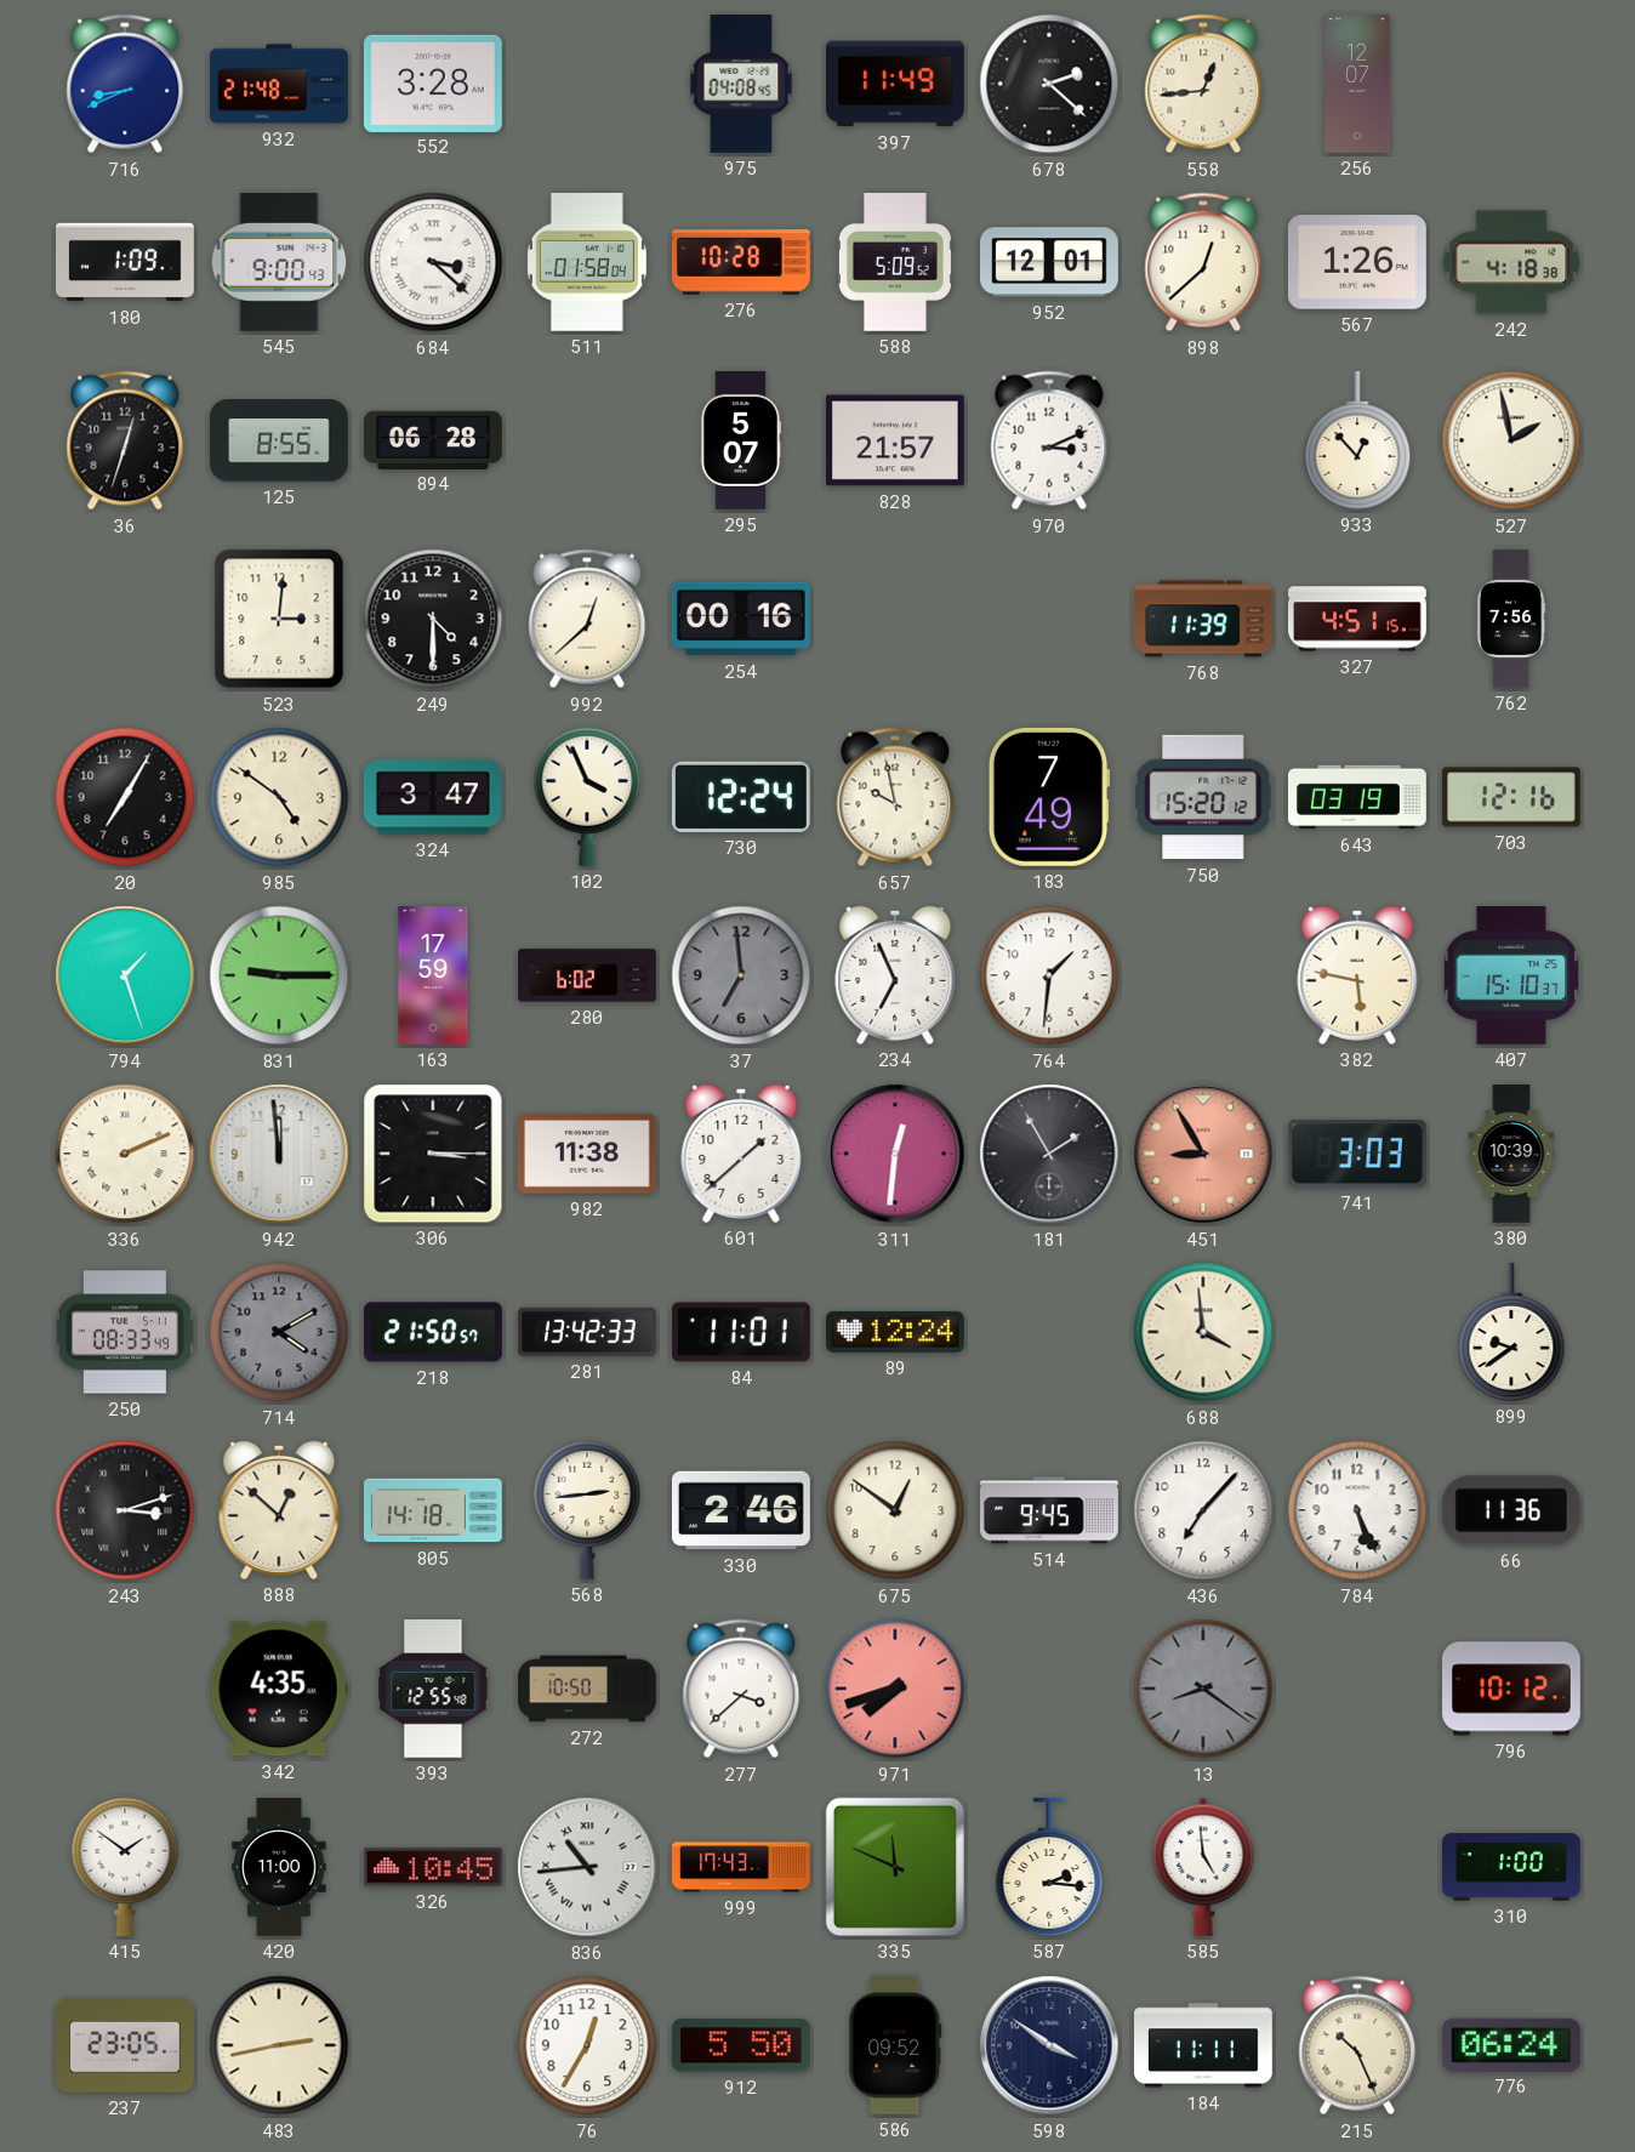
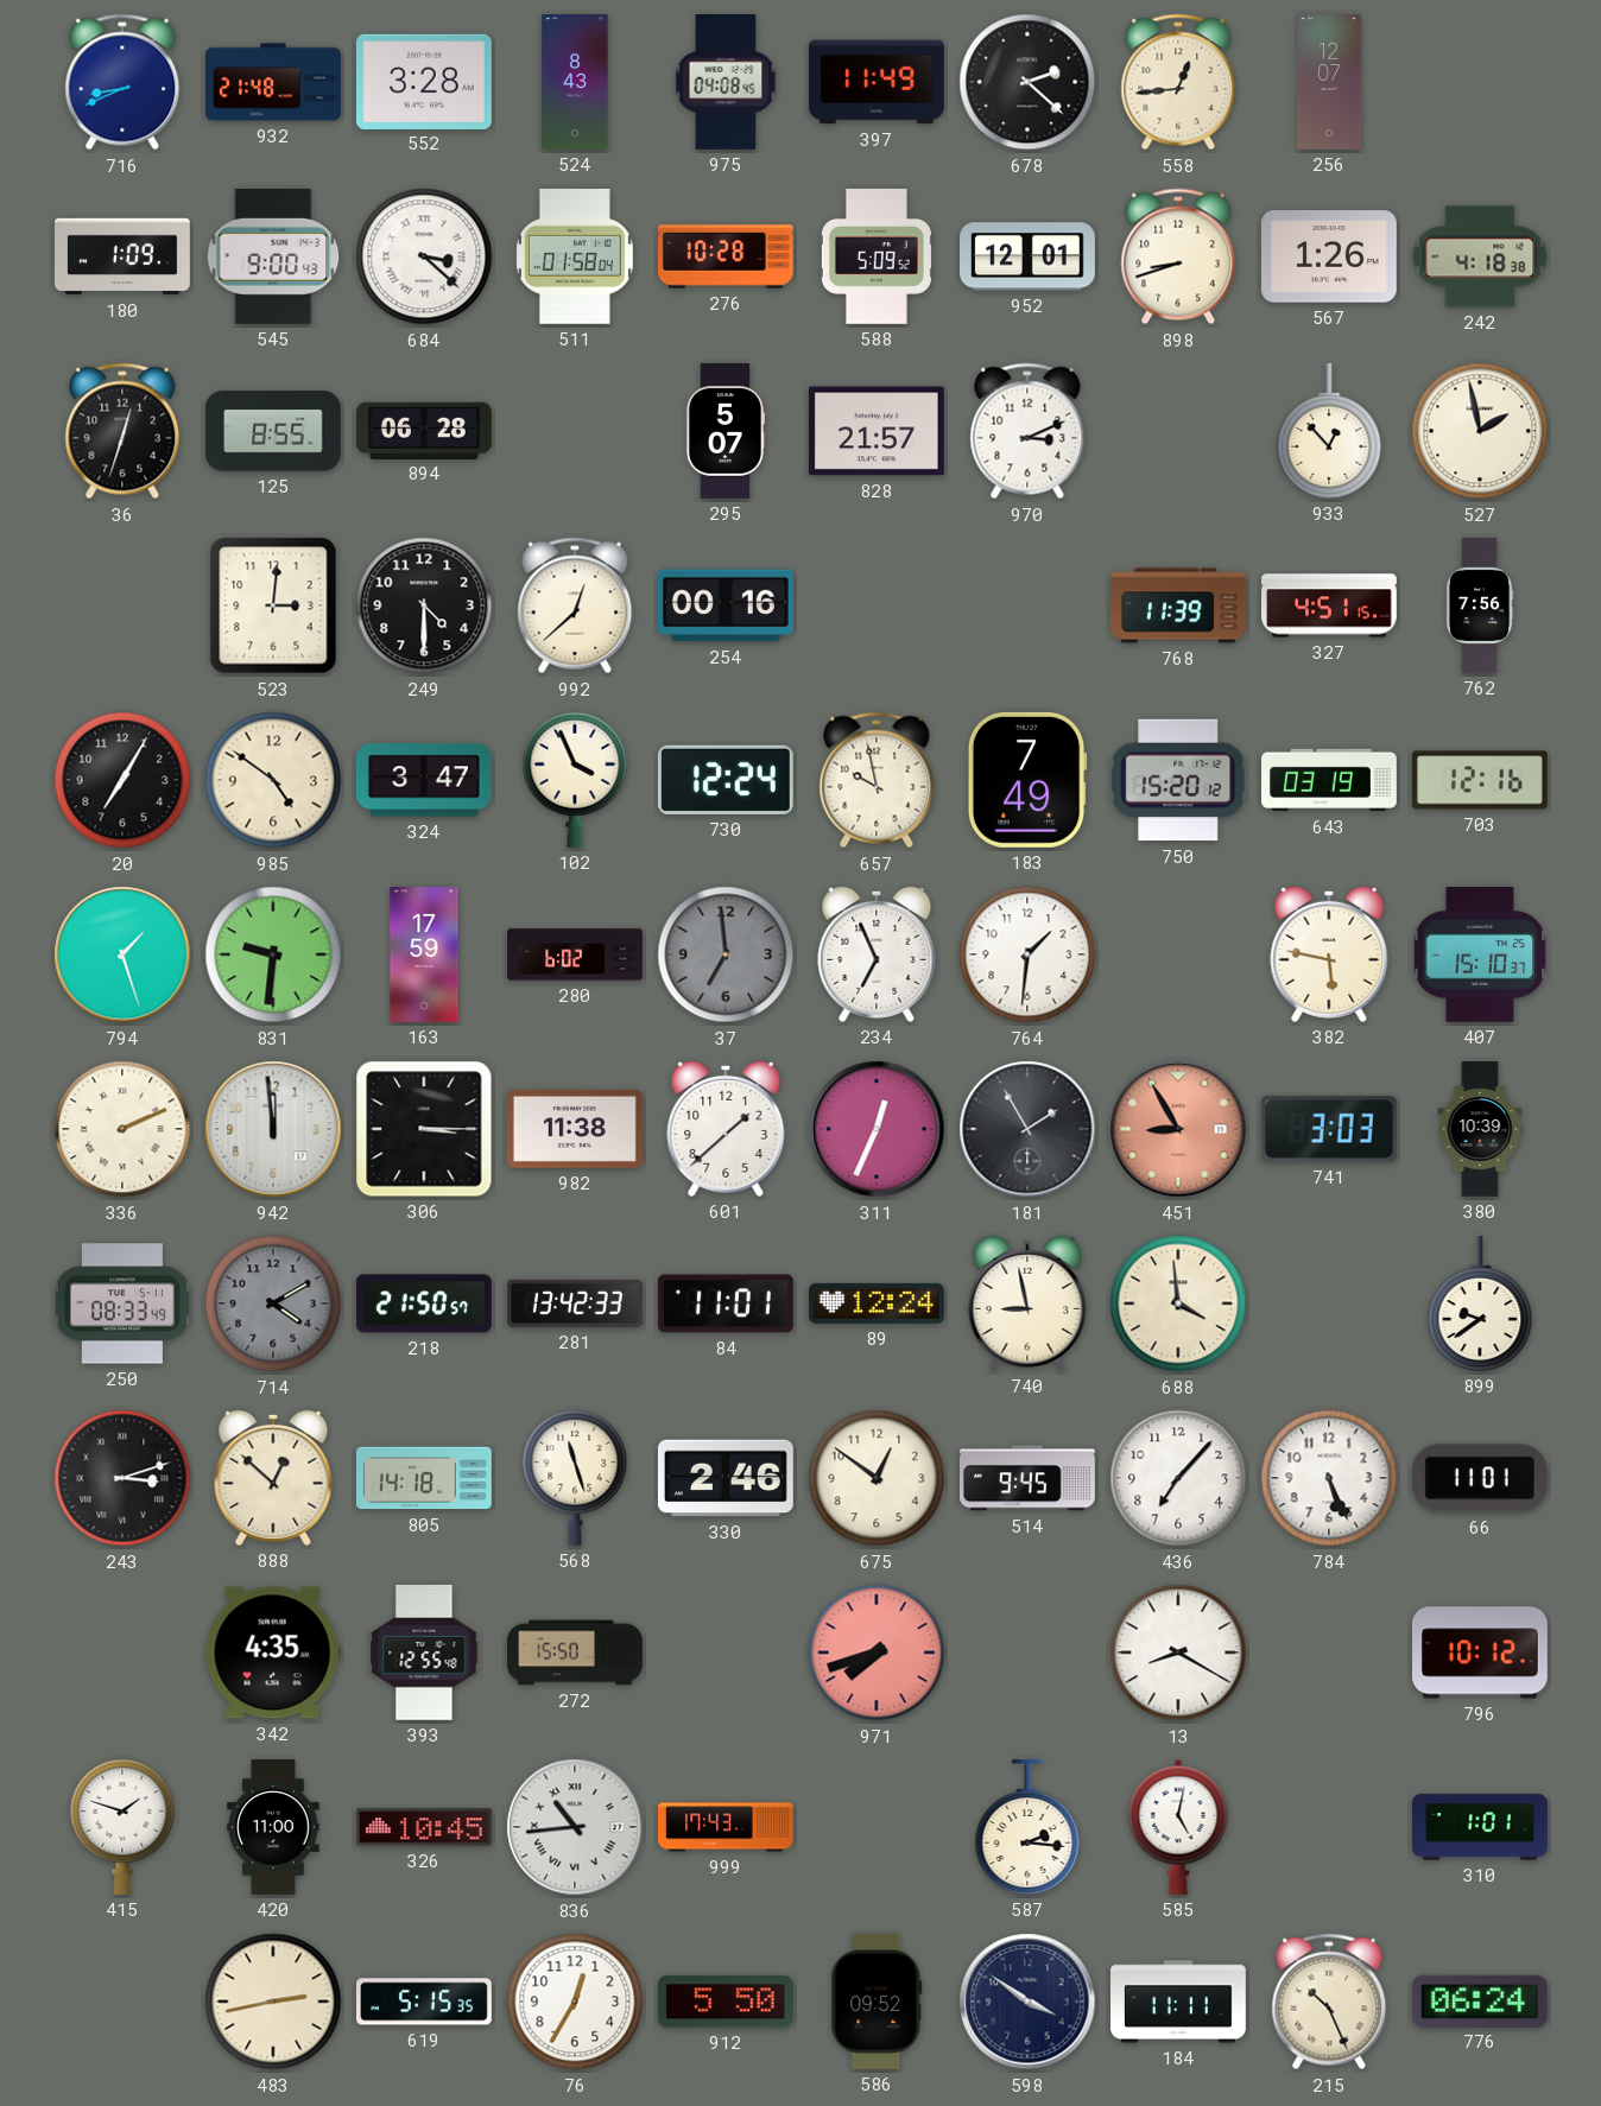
524: none -> 8:43
898: 12:38 -> 8:42
831: 9:15 -> 9:31
311: 12:31 -> 12:34
740: none -> 8:58
568: 2:44 -> 11:27
66: 11:36 -> 11:01
272: 10:50 -> 15:50
277: 3:38 -> none
13: 8:21 -> 8:20
13 dial: grey -> white
415: 1:51 -> 1:48
335: 11:49 -> none
585: 4:59 -> 5:02
310: 1:00 -> 1:01
237: 23:05 -> none
619: none -> 5:15
